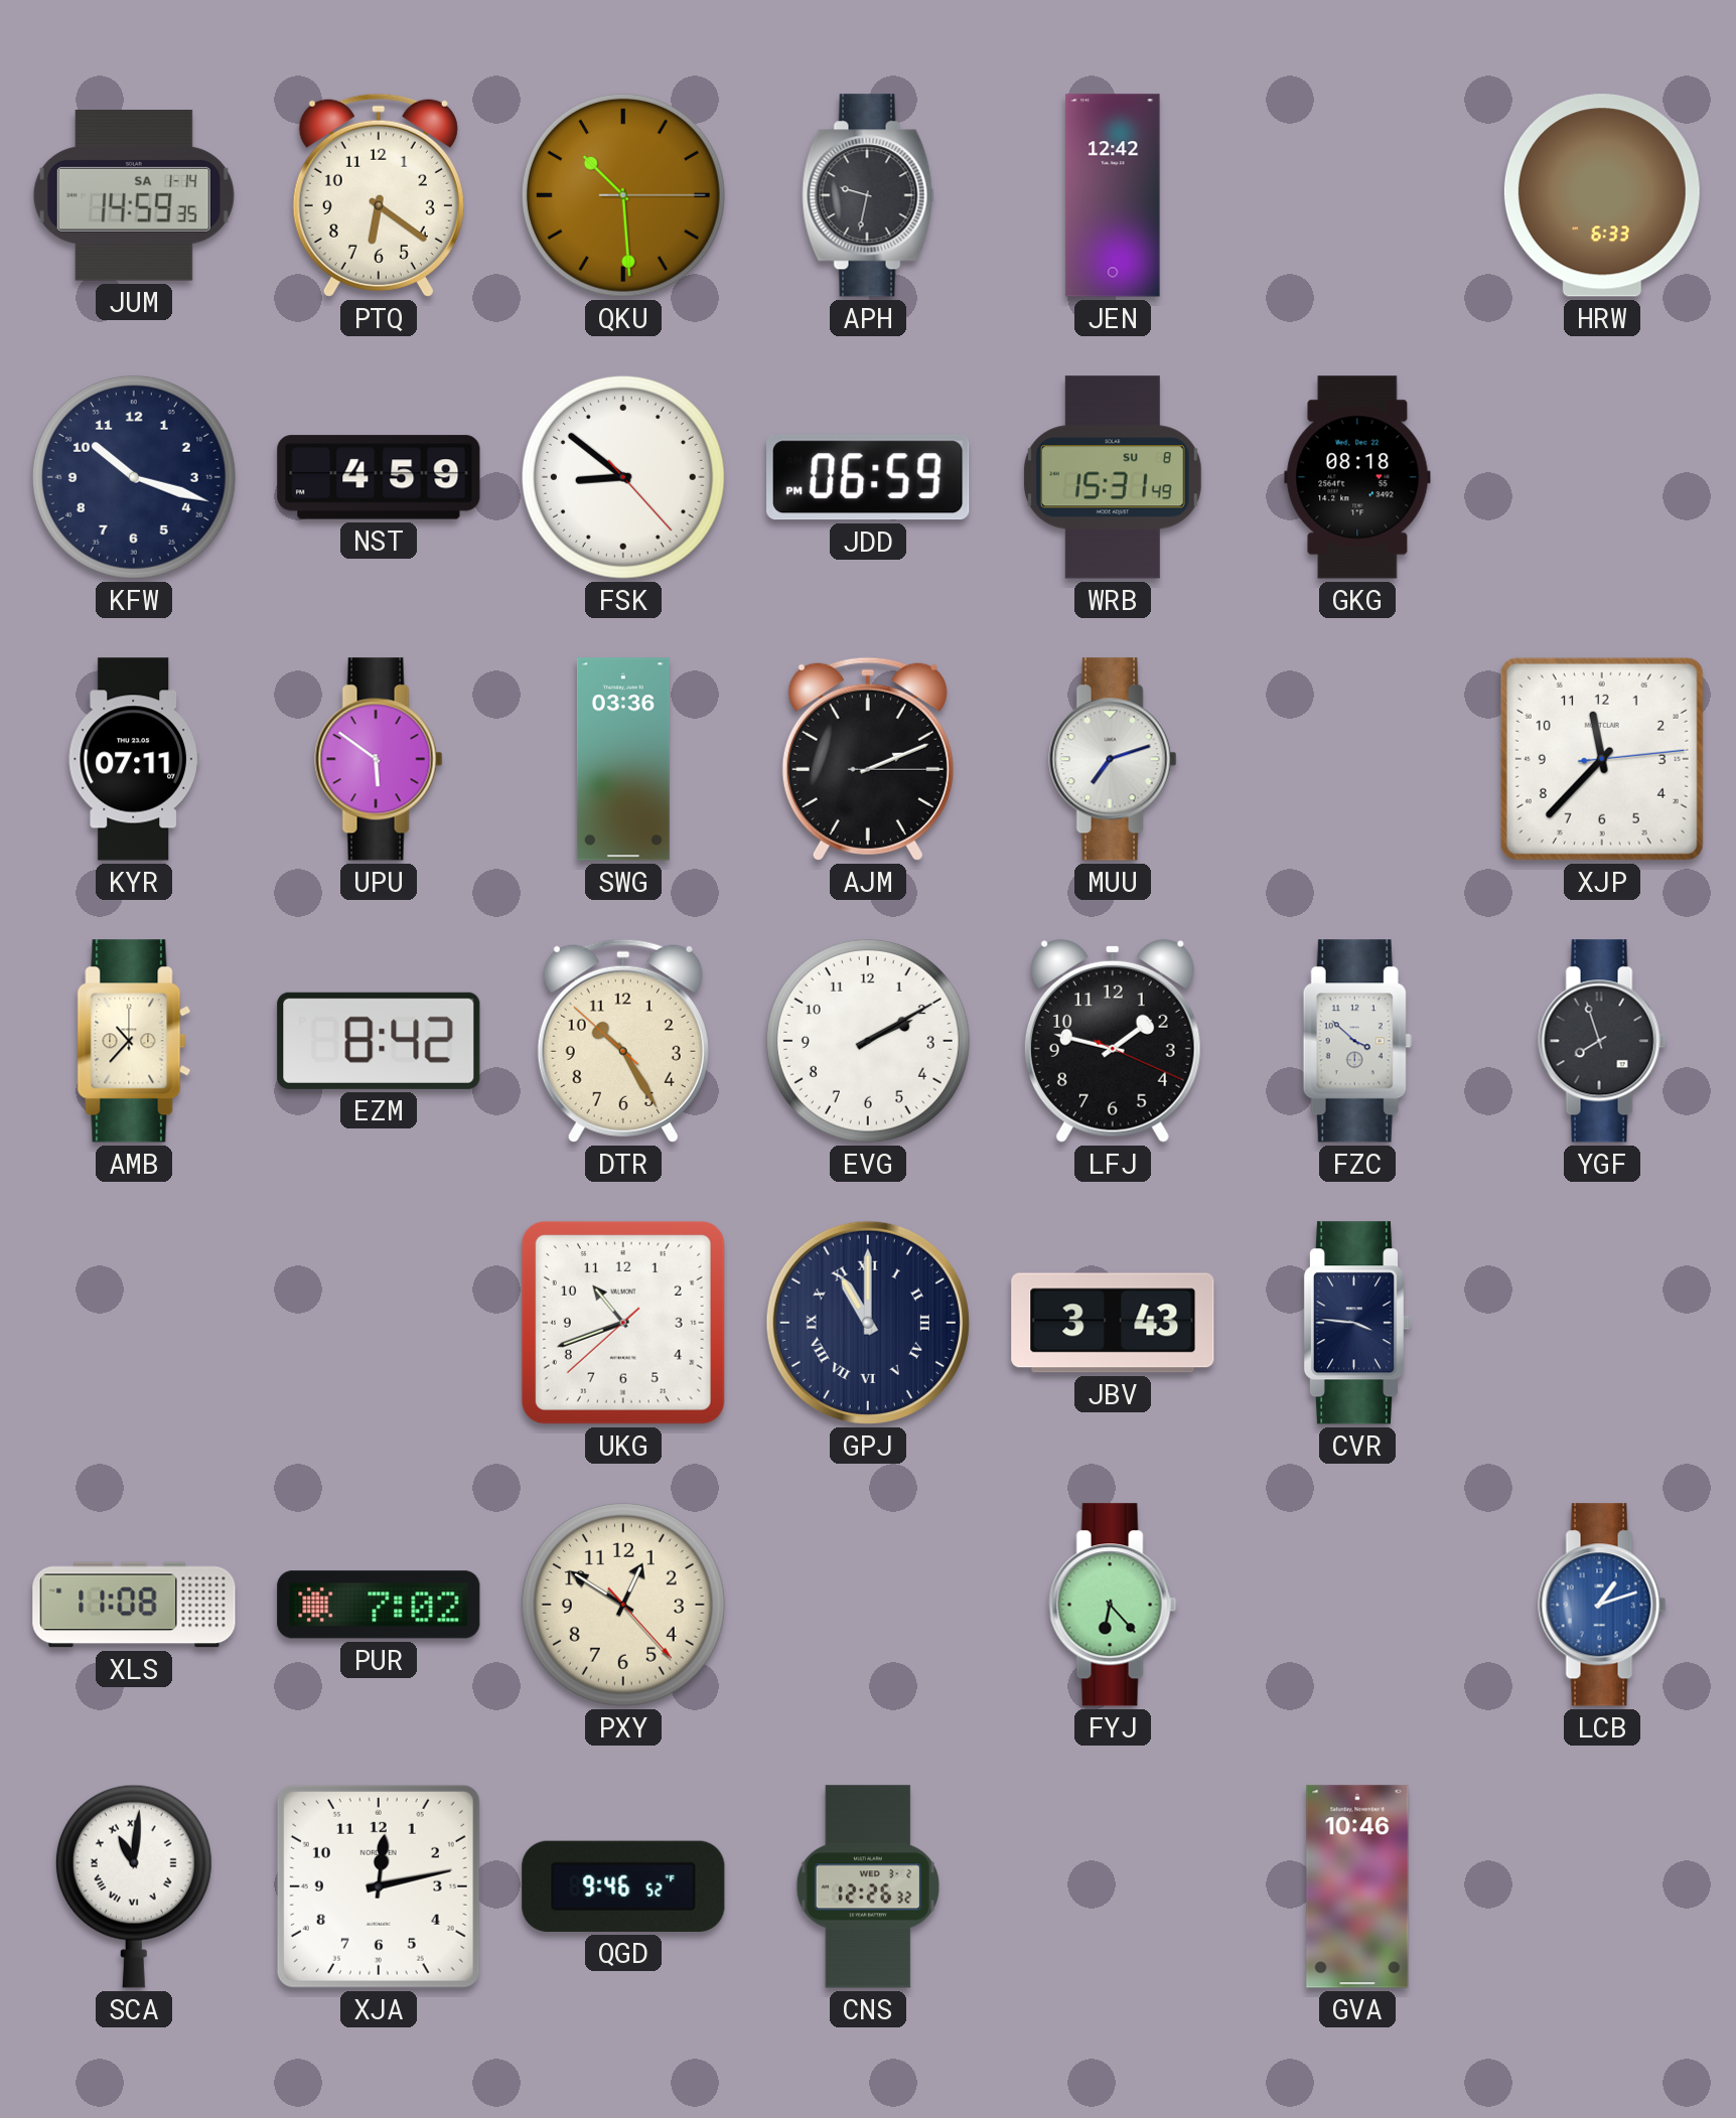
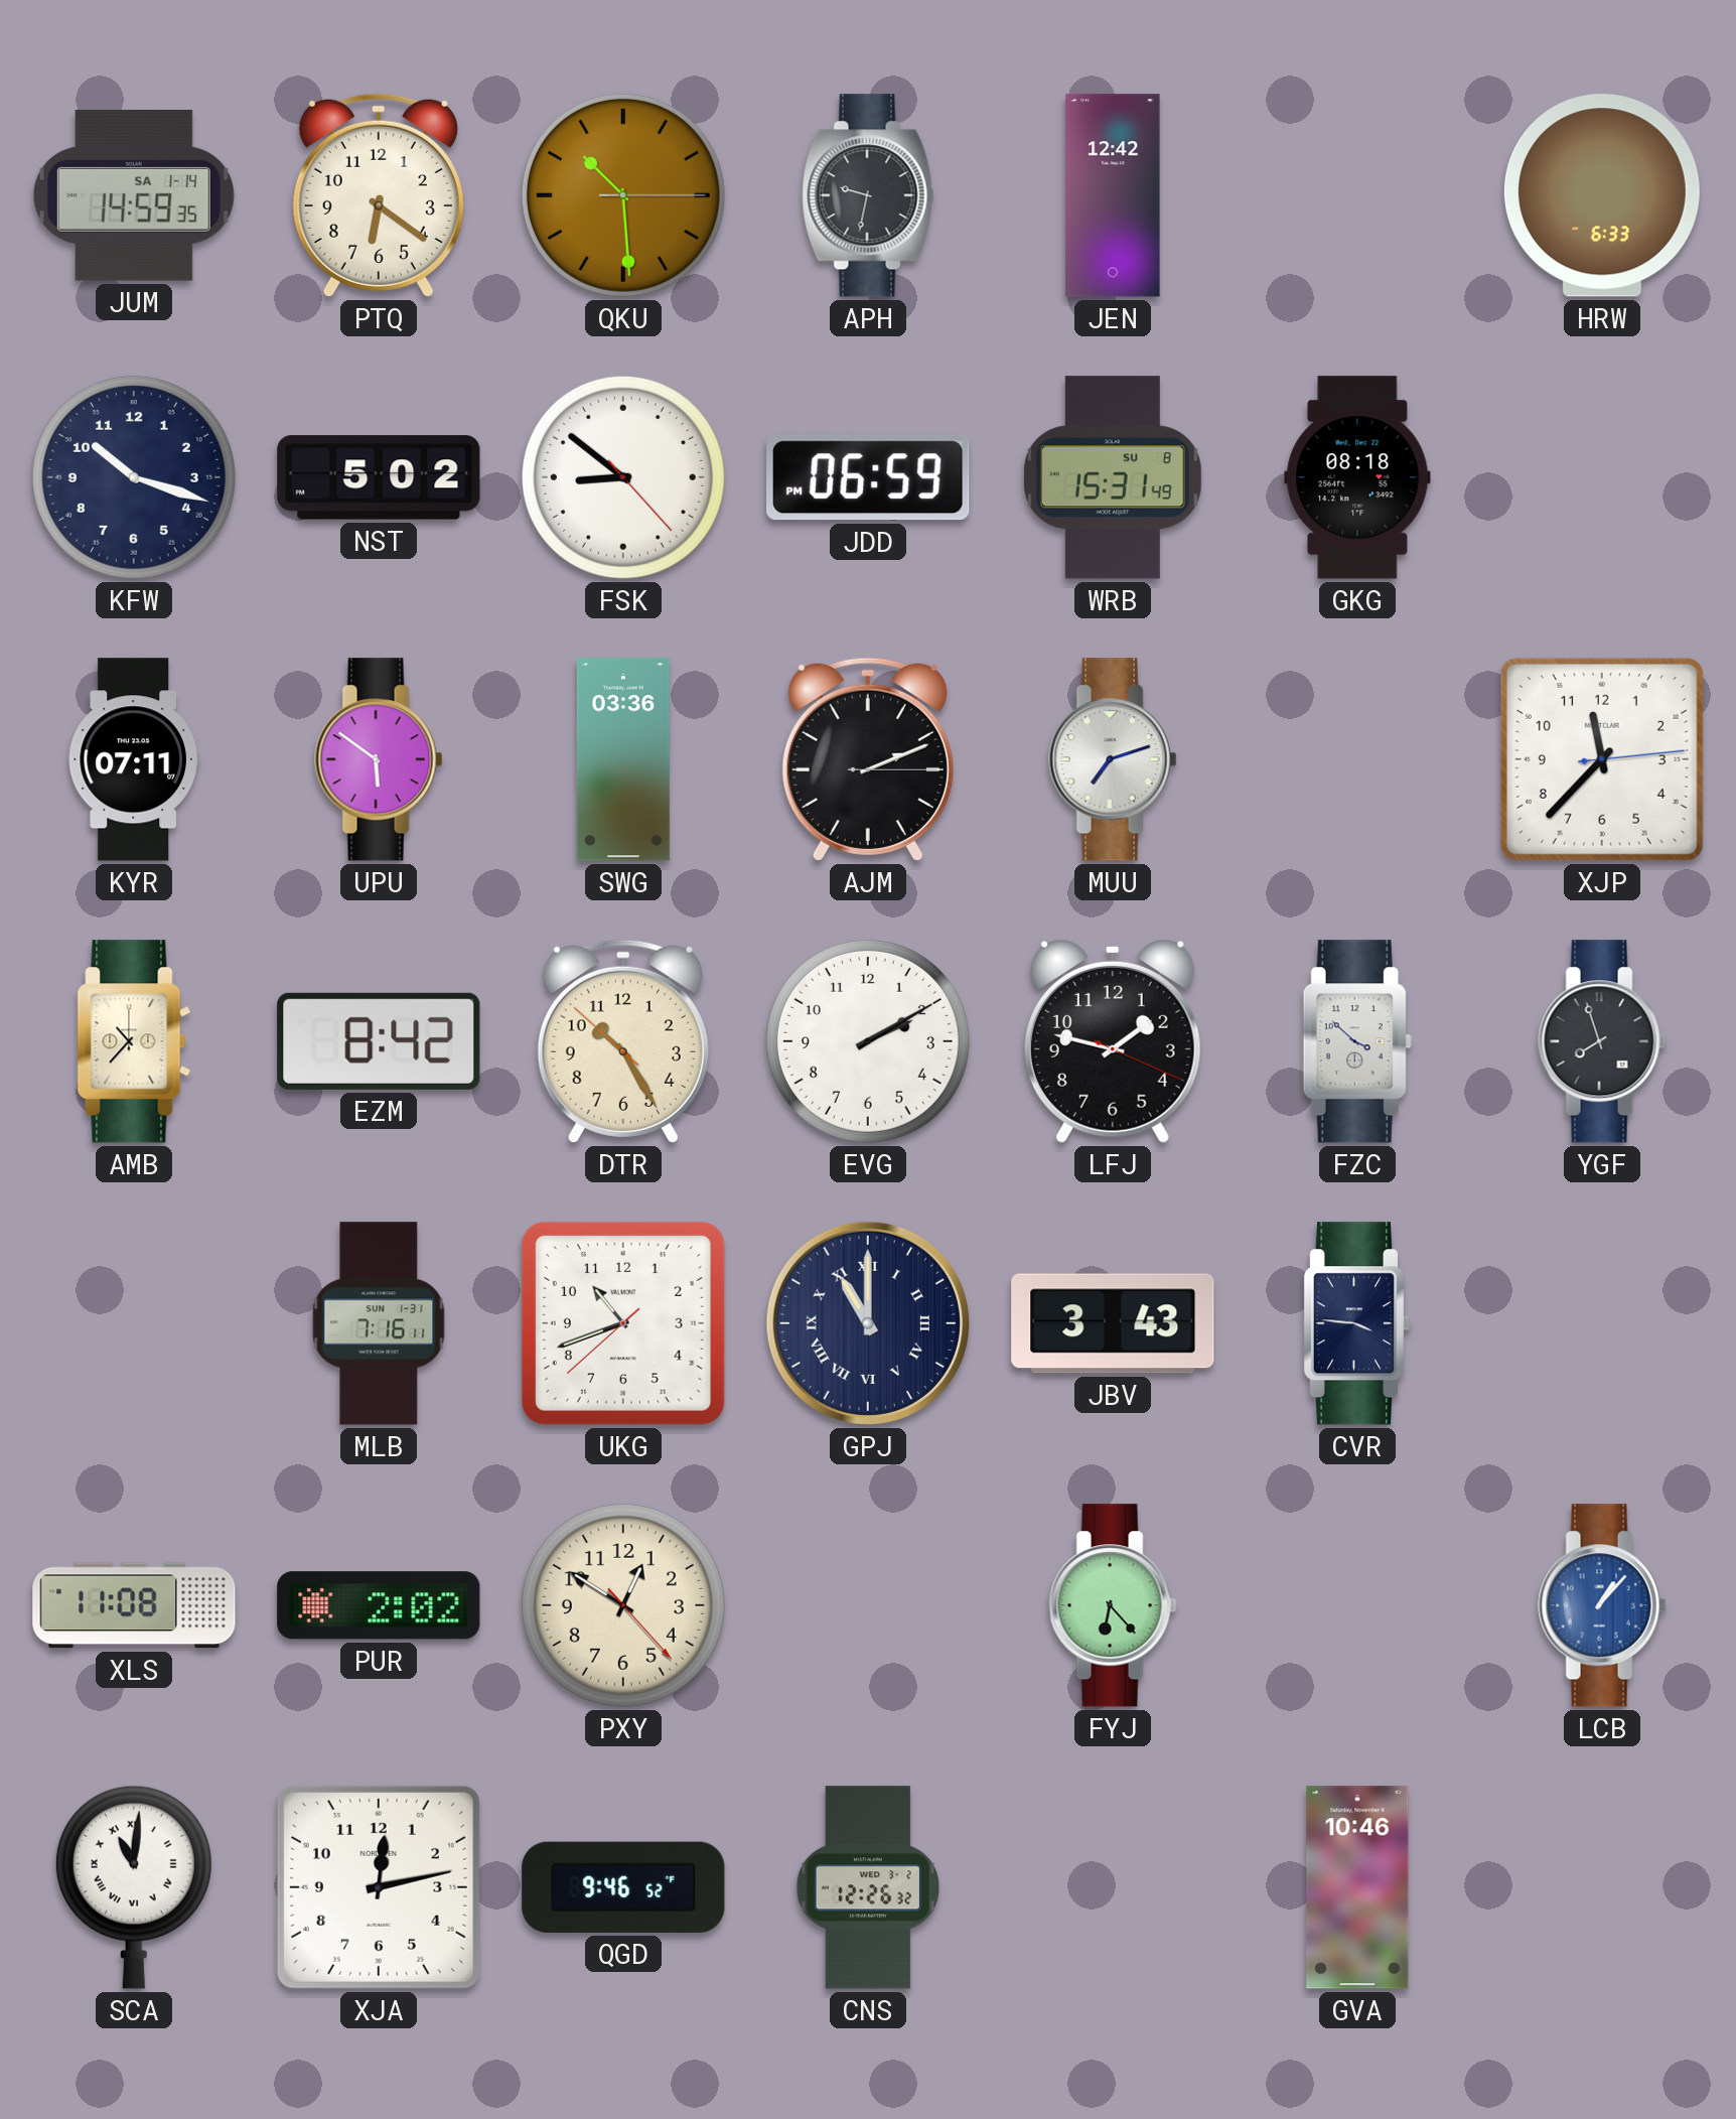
NST: 4:59 -> 5:02
MLB: none -> 7:16
PUR: 7:02 -> 2:02
LCB: 1:12 -> 1:07
